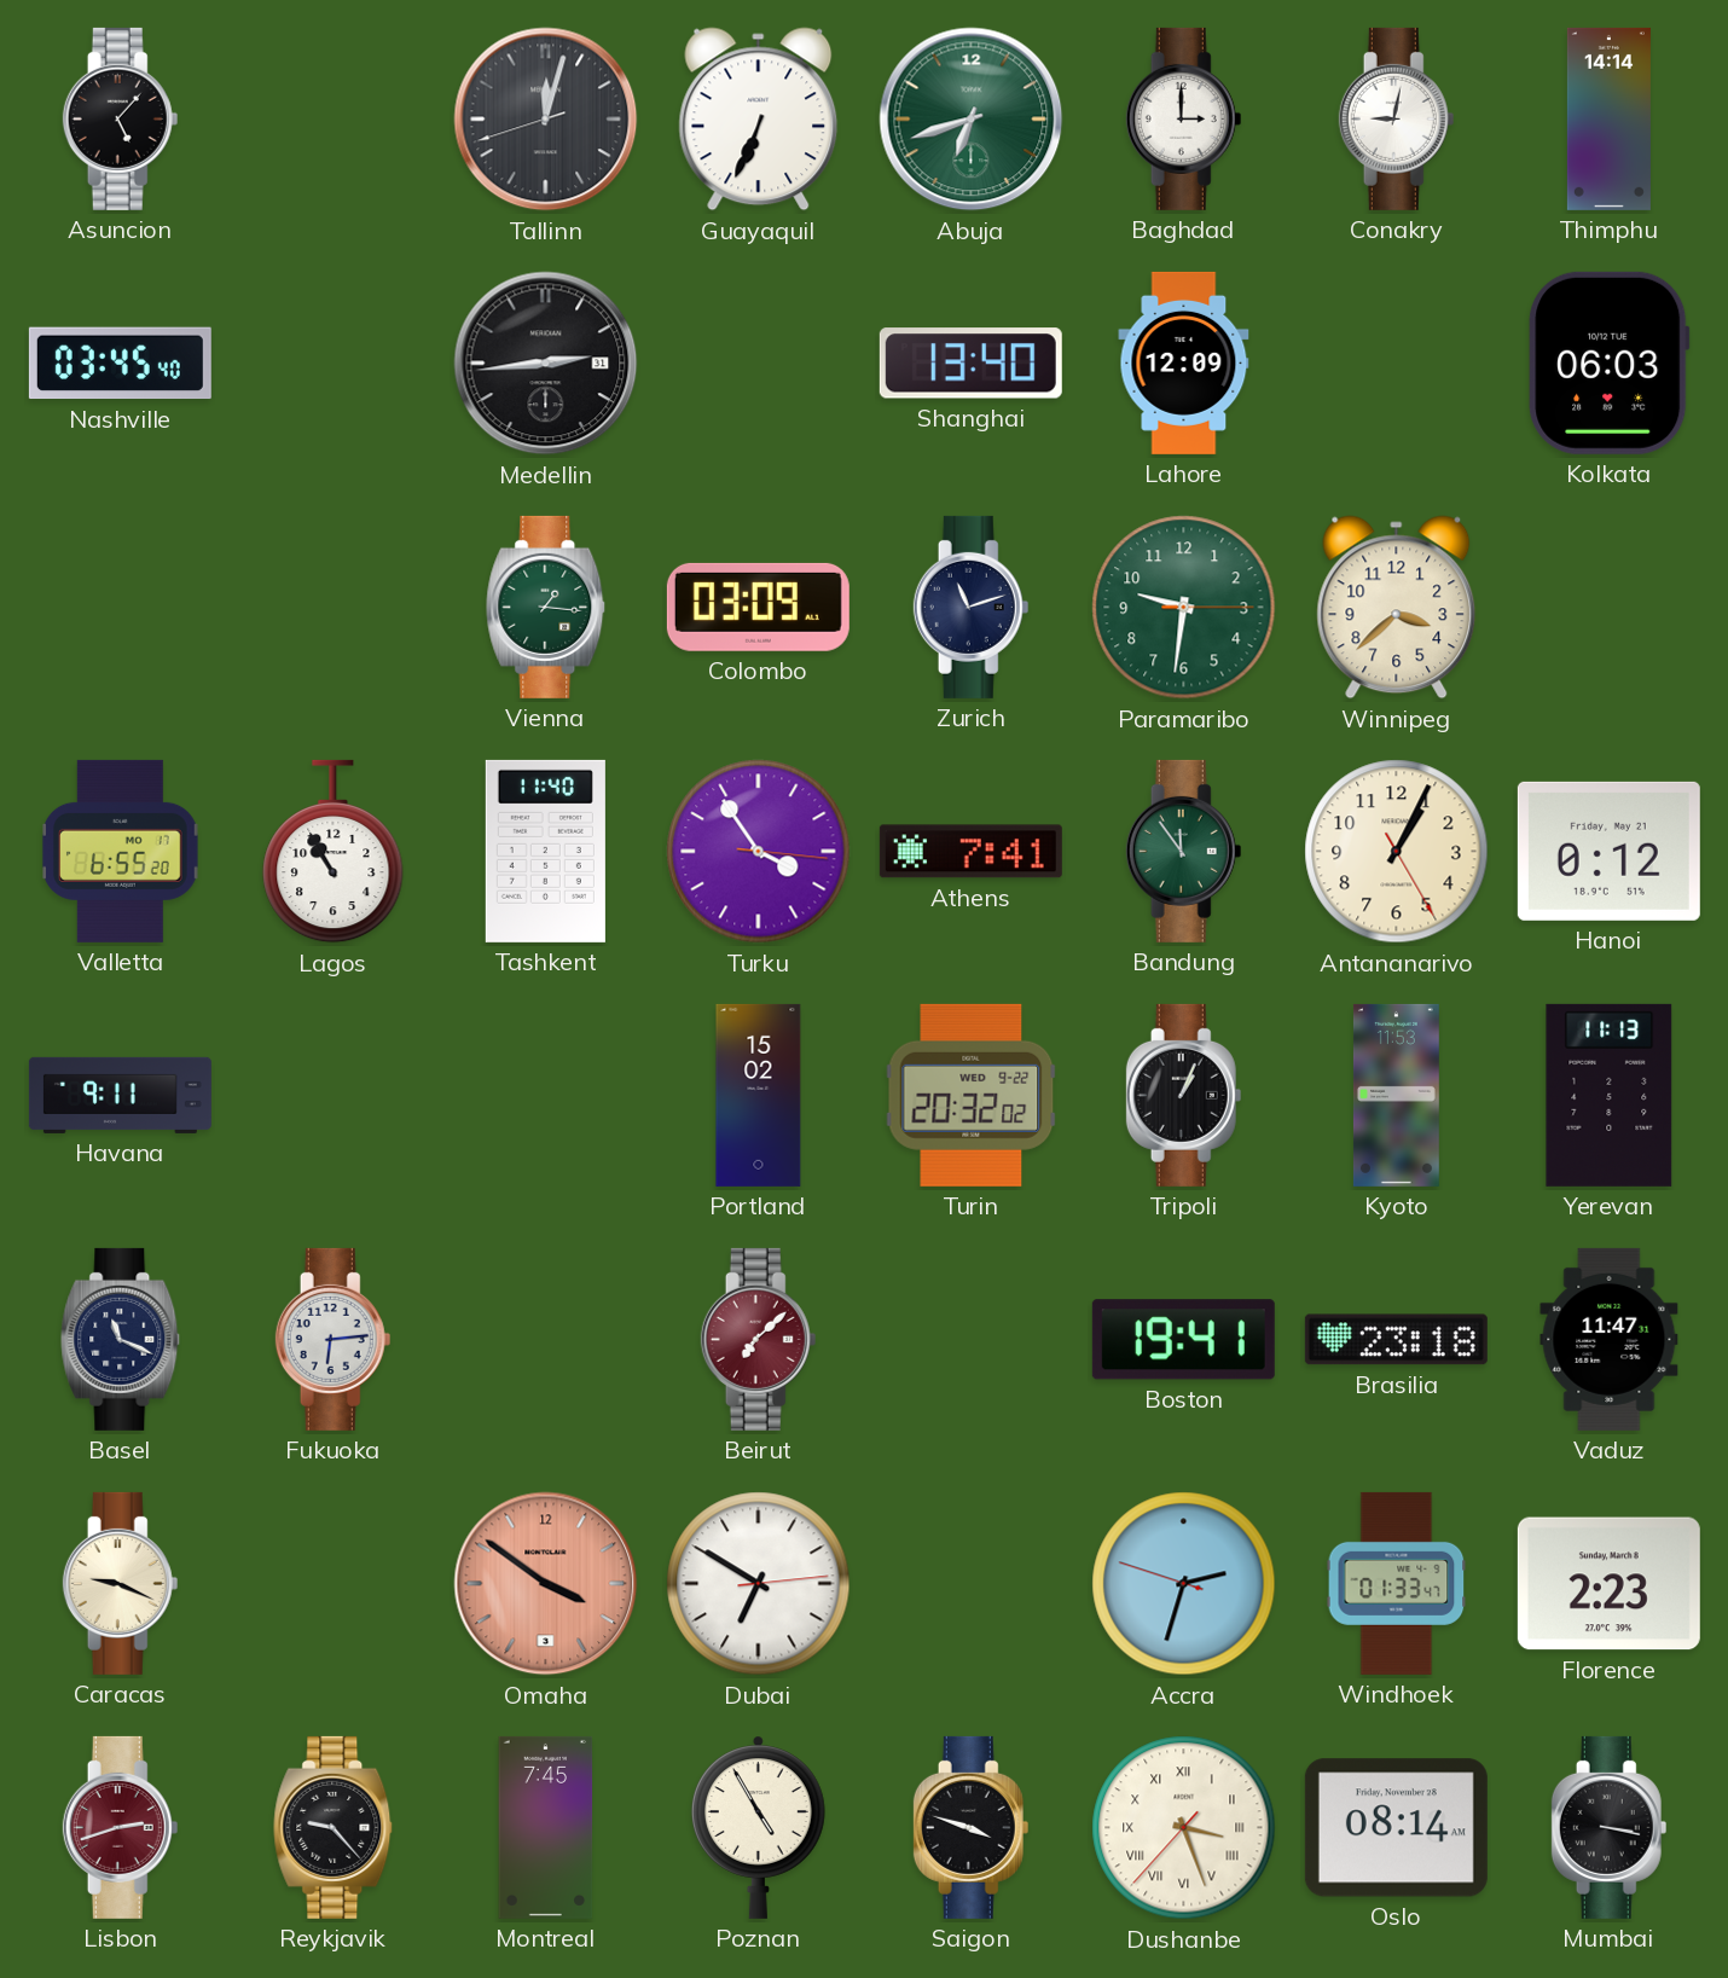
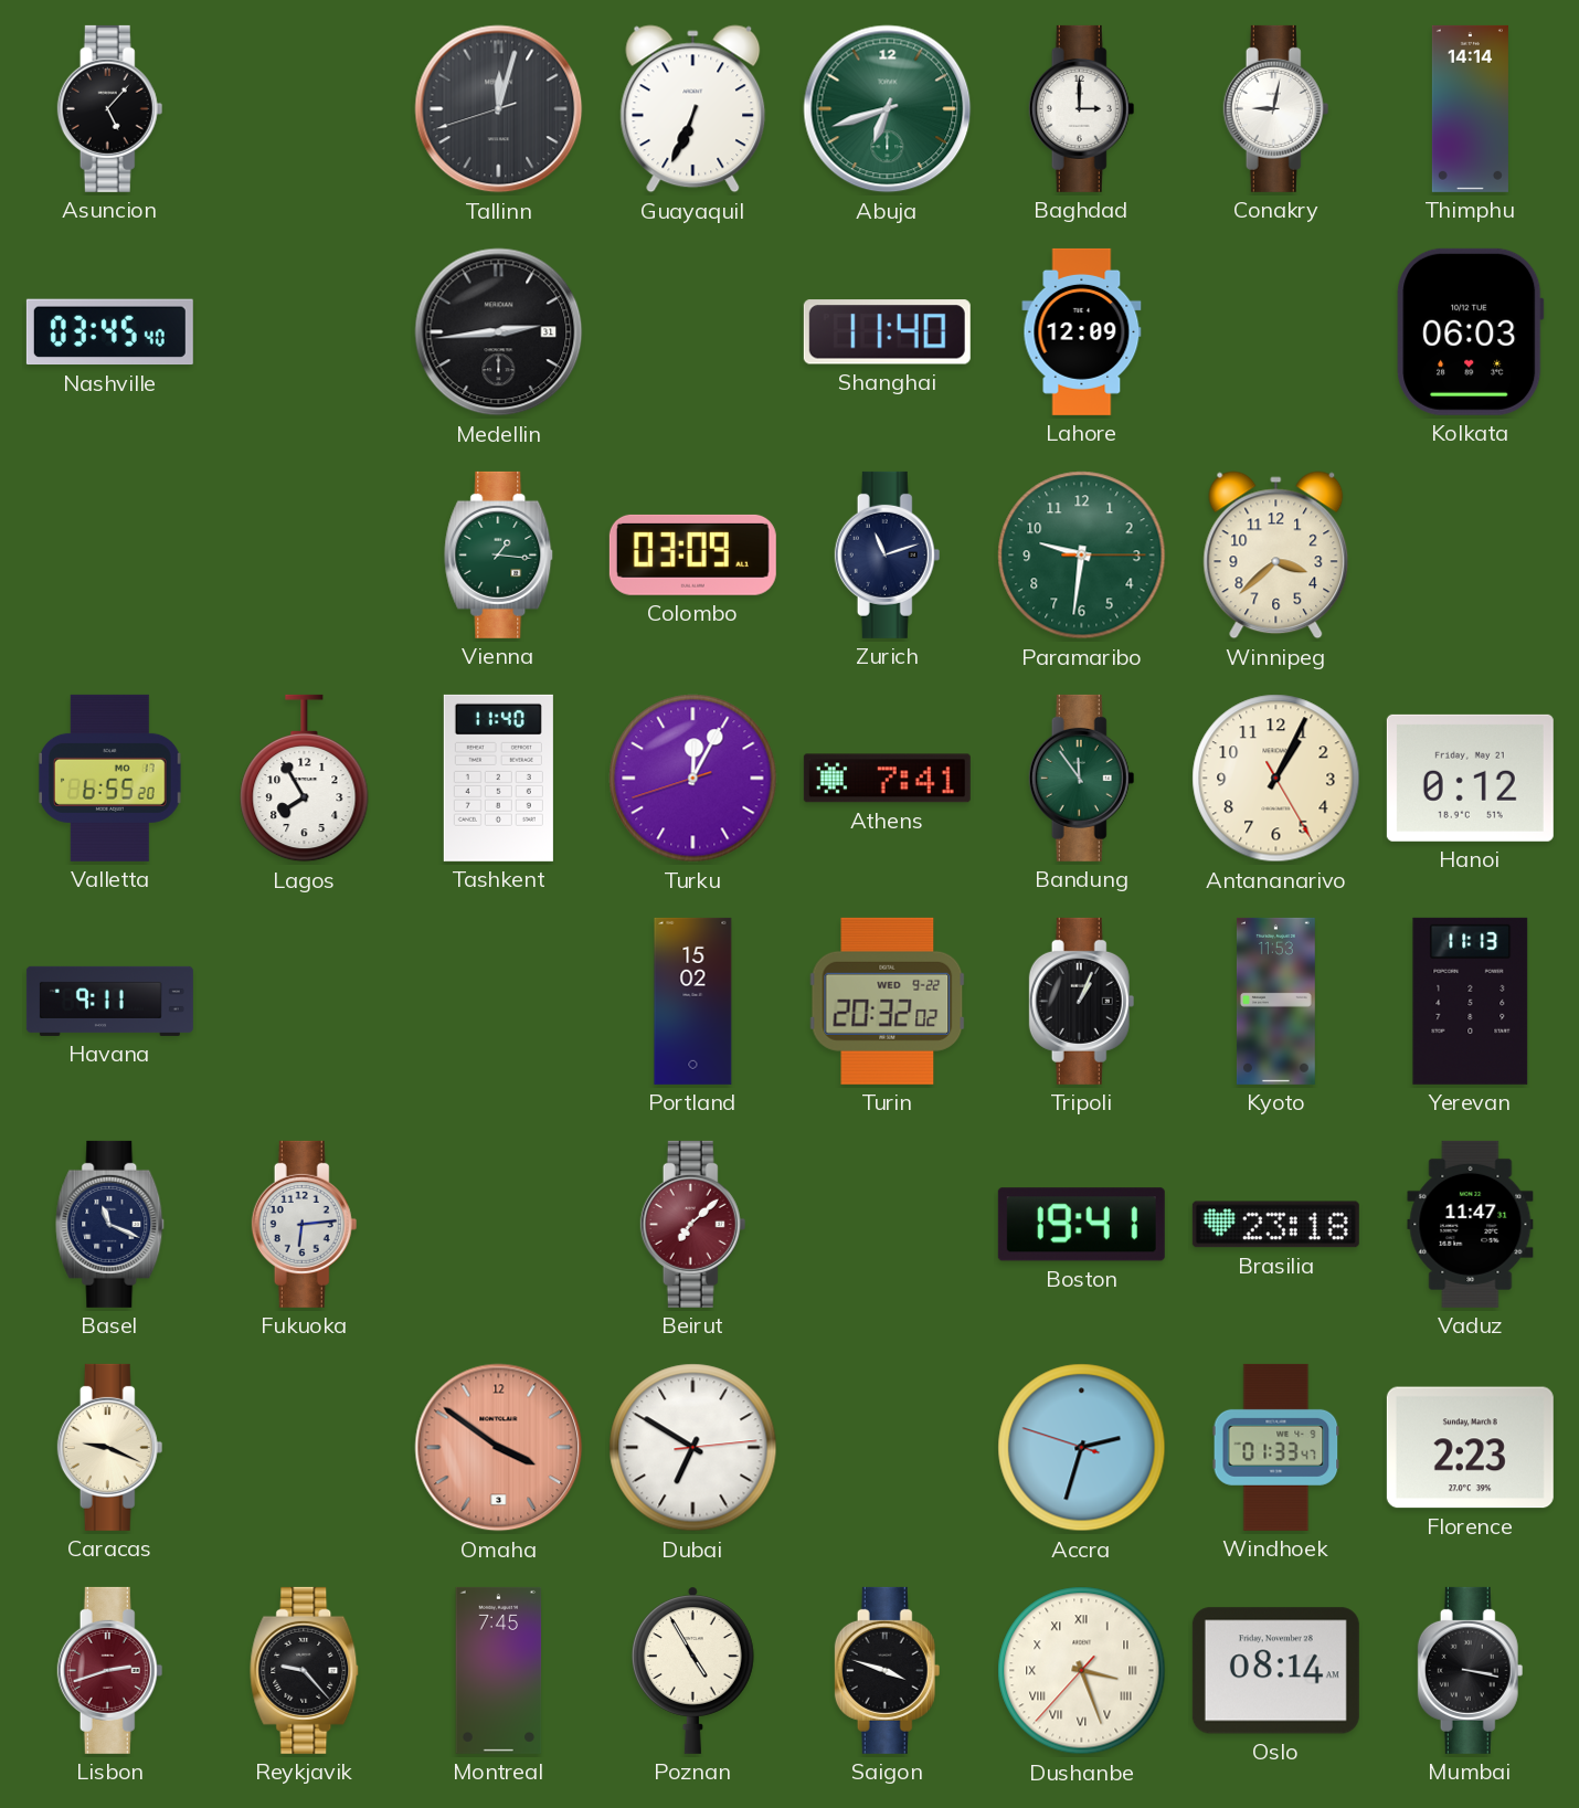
Shanghai: 13:40 -> 11:40
Lagos: 10:55 -> 7:55
Turku: 3:54 -> 12:04
